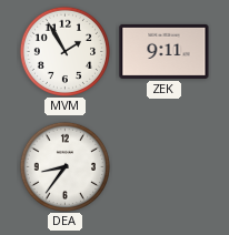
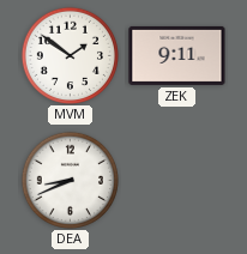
MVM: 1:55 -> 1:51
DEA: 8:36 -> 8:41
